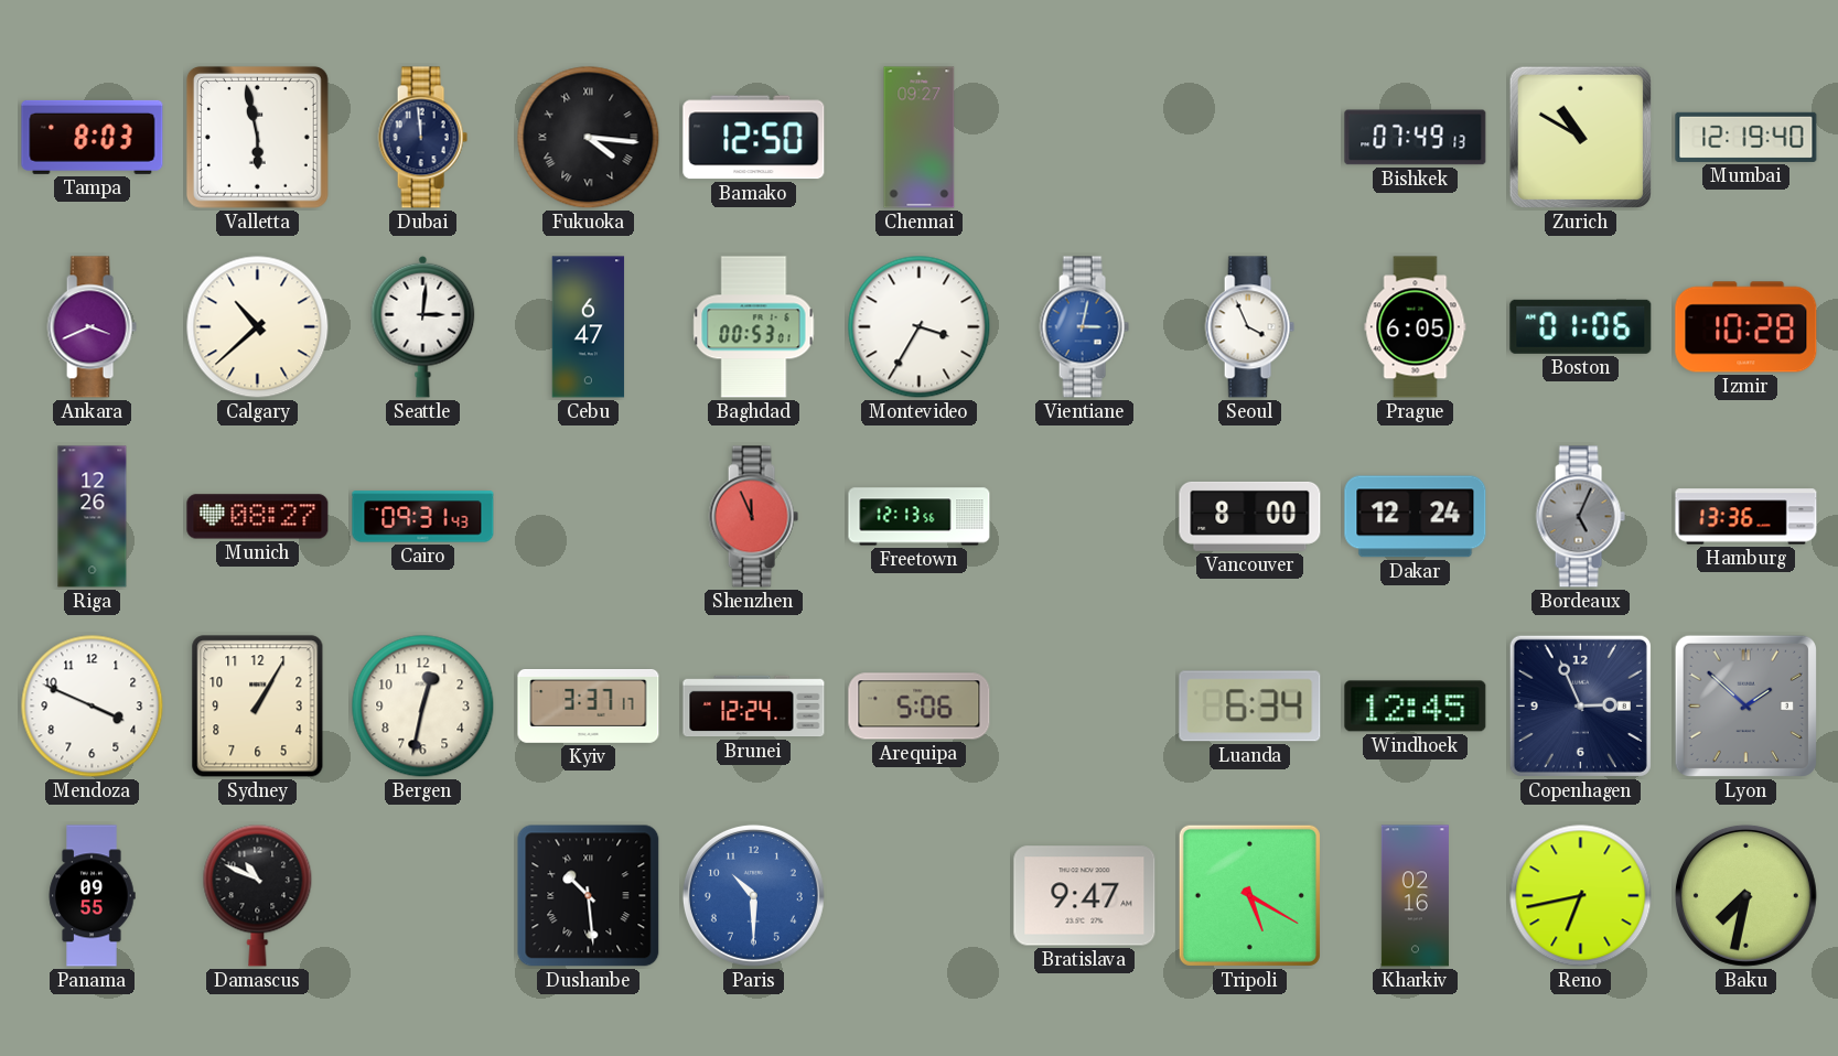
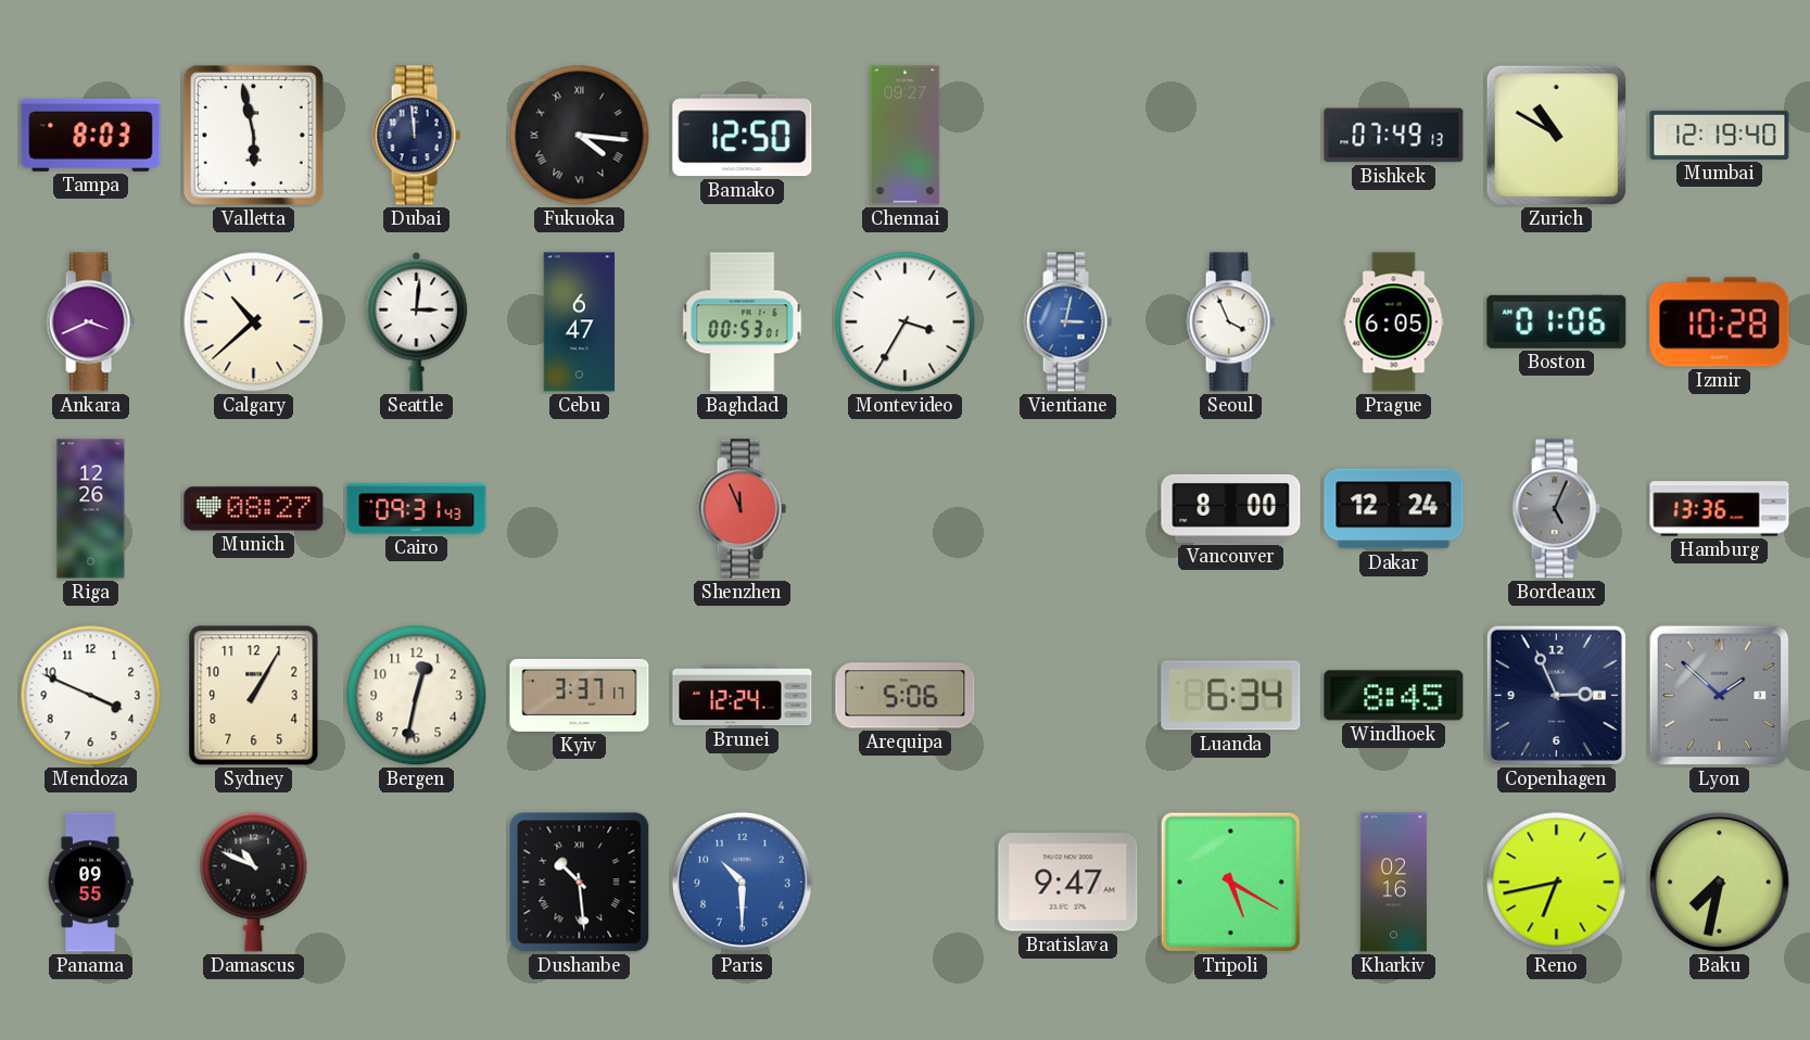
Freetown: 12:13 -> none
Windhoek: 12:45 -> 8:45
